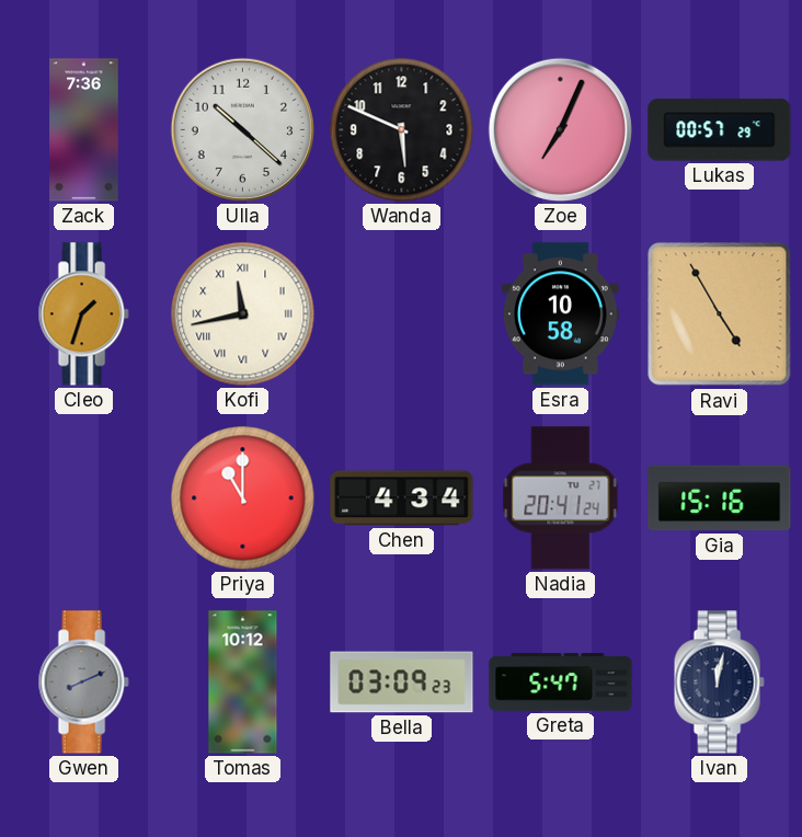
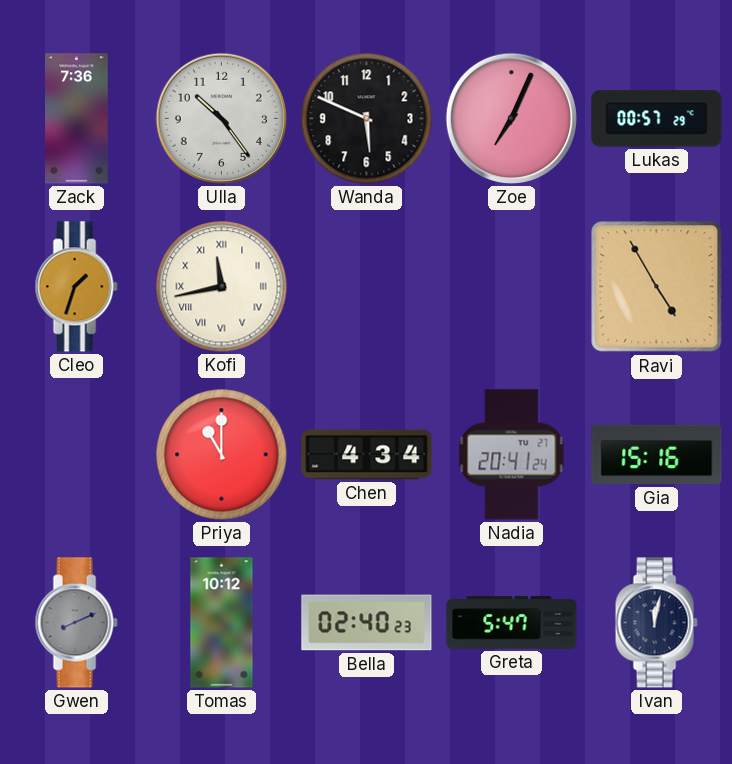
Ulla: 10:22 -> 10:24
Esra: 10:58 -> none
Bella: 03:09 -> 02:40
